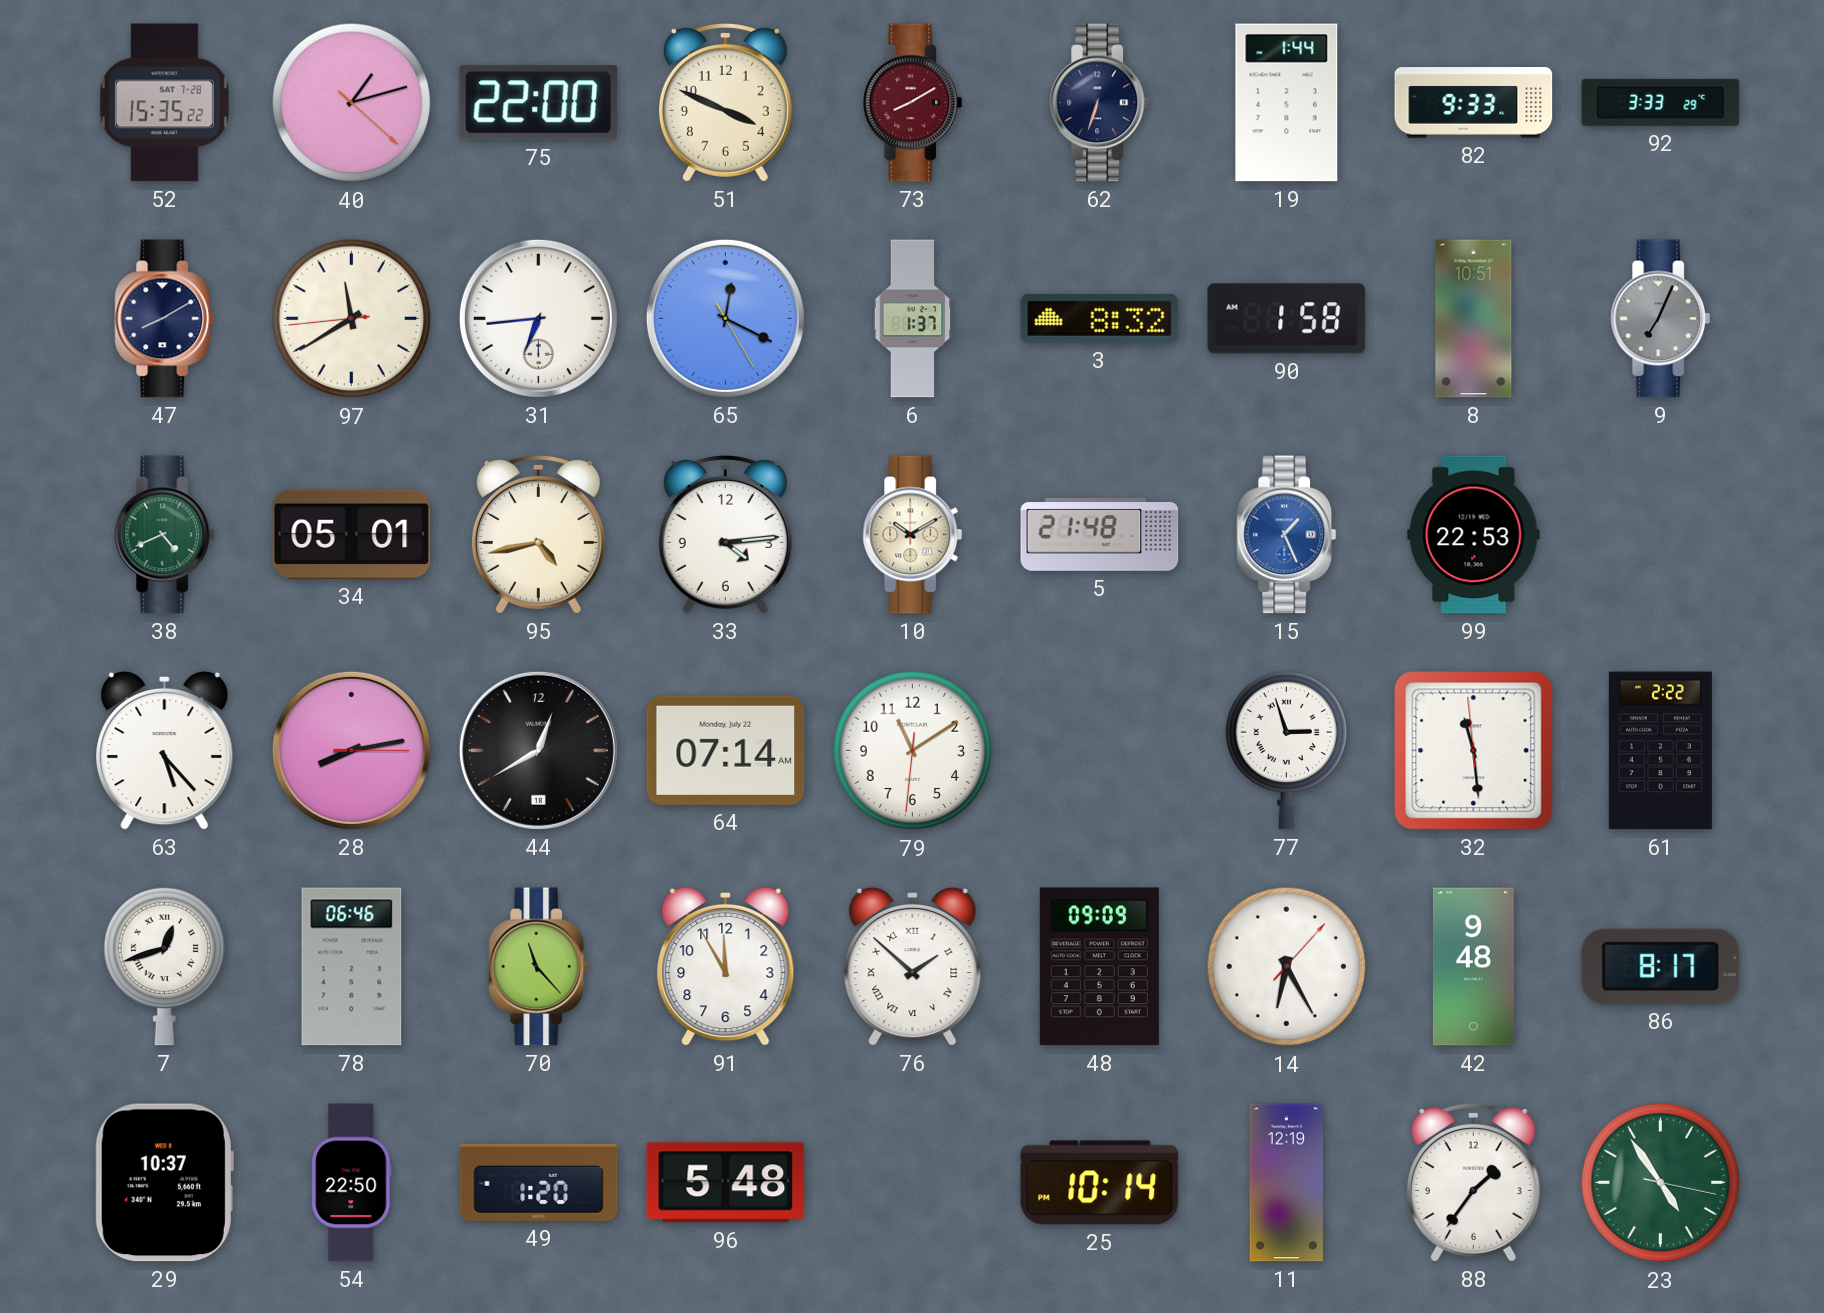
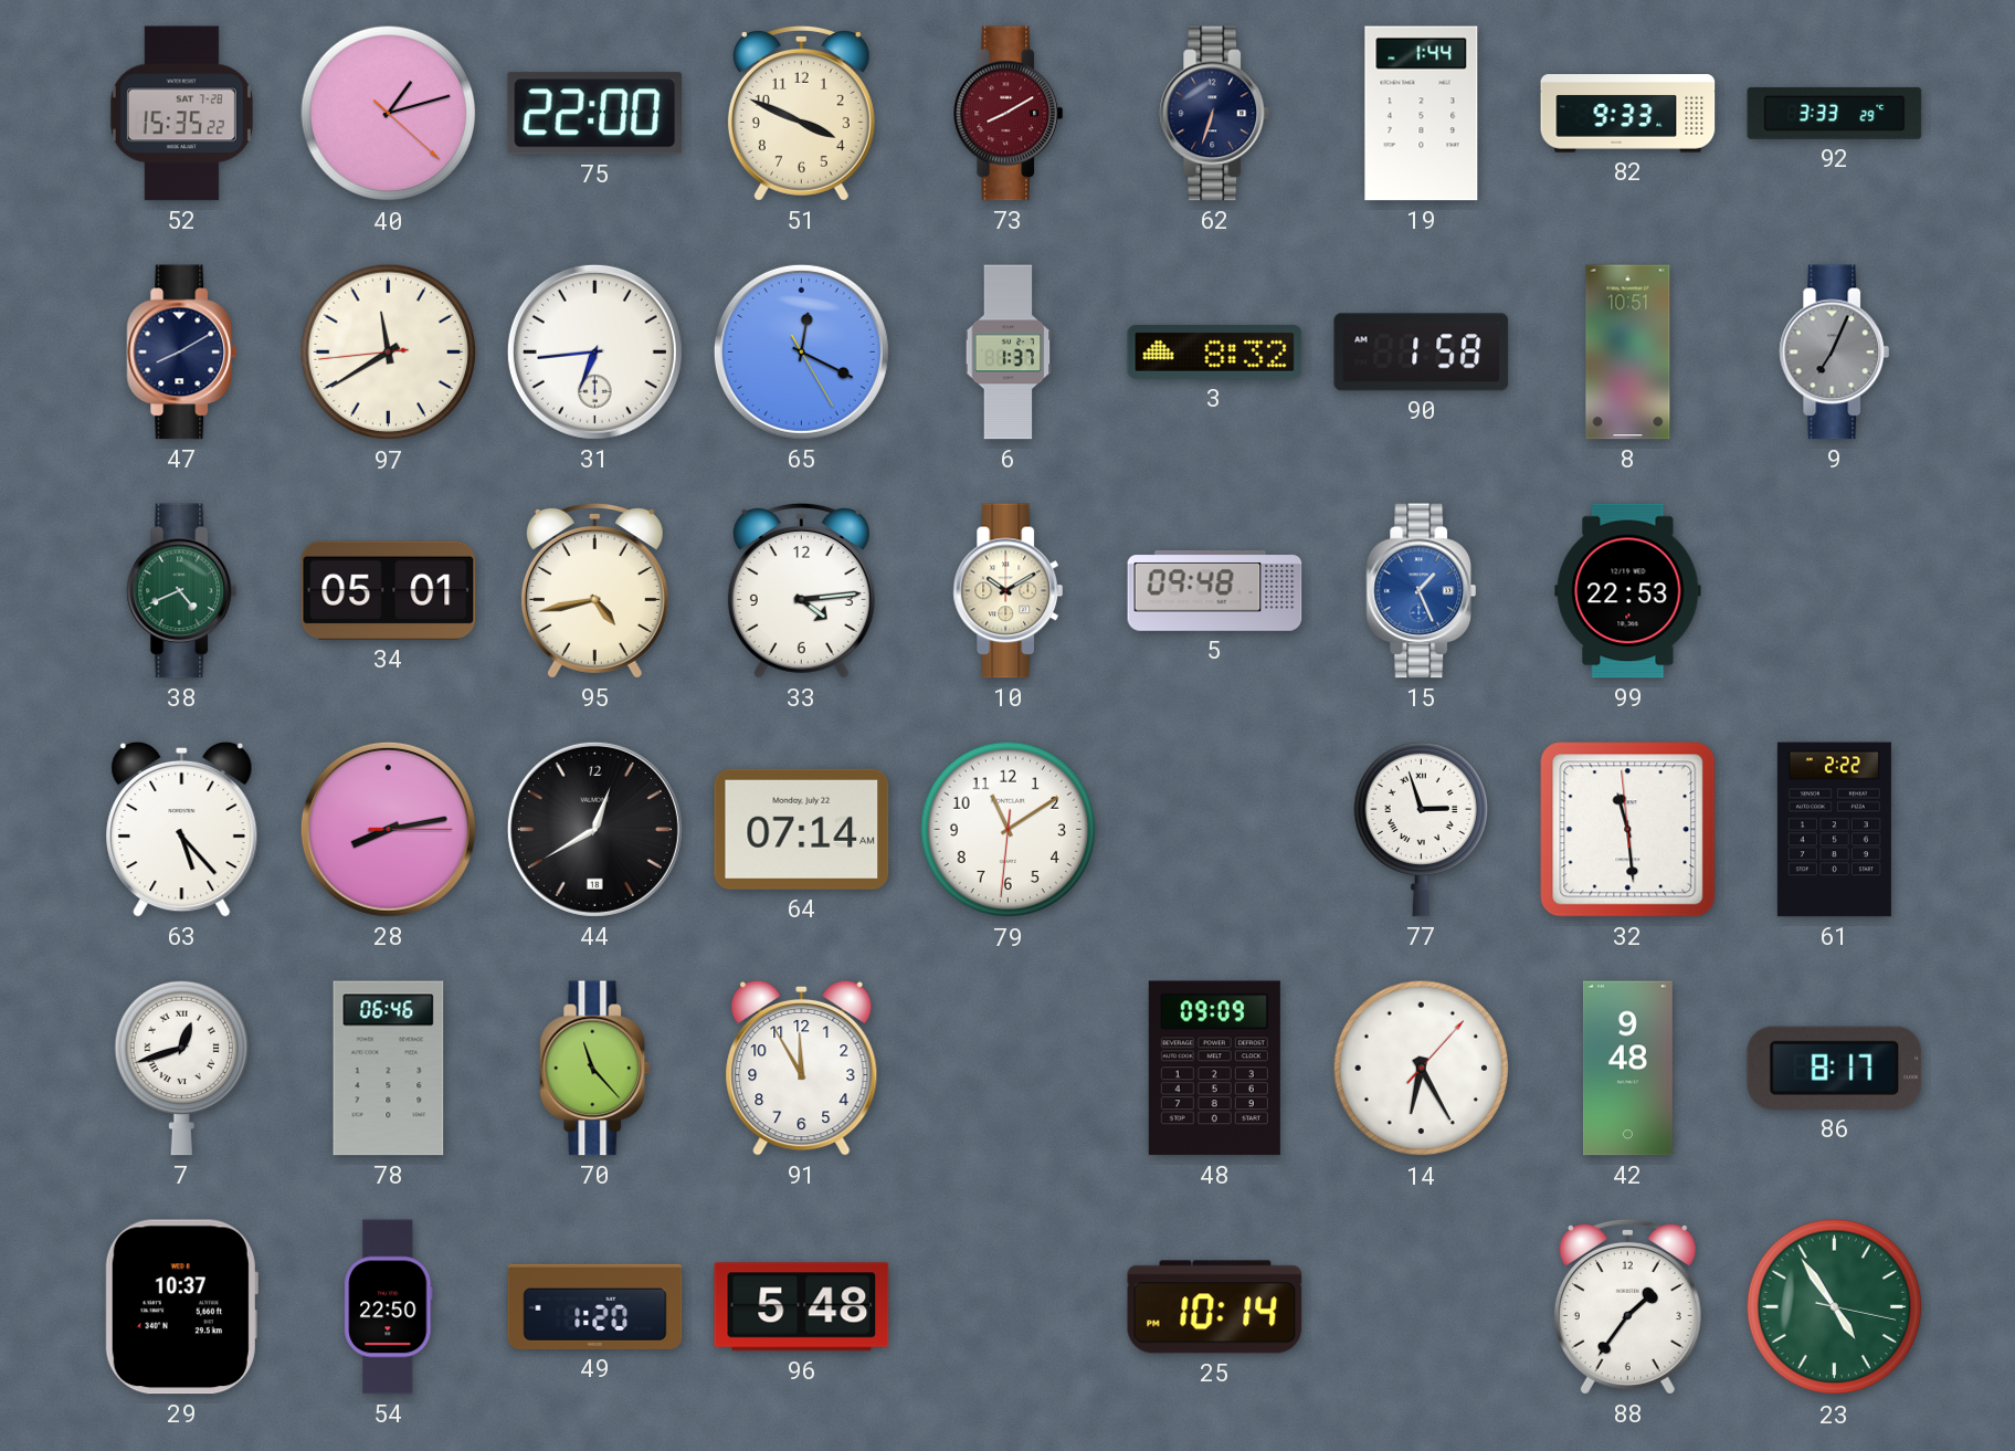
5: 21:48 -> 09:48
76: 1:52 -> none
11: 12:19 -> none
